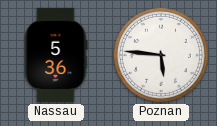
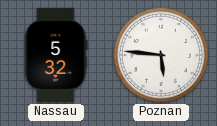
Nassau: 5:36 -> 5:32
